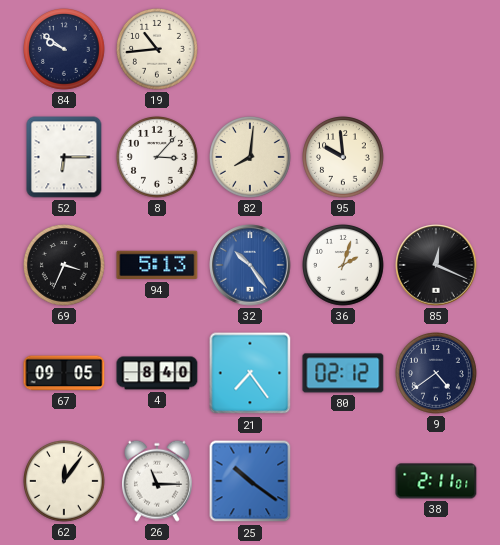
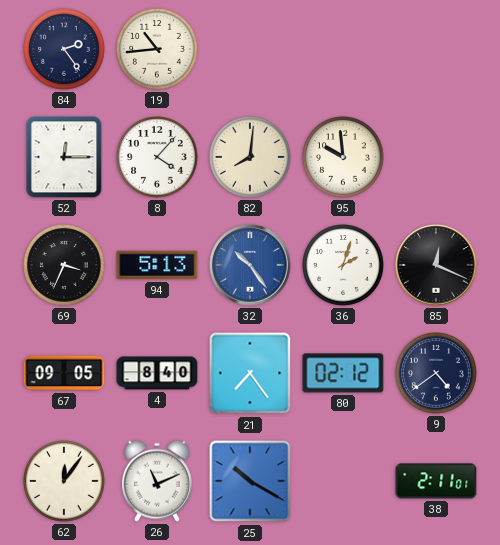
84: 9:51 -> 2:24
52: 6:15 -> 12:15
8: 3:07 -> 4:07
26: 11:15 -> 11:11
25: 10:21 -> 10:20
